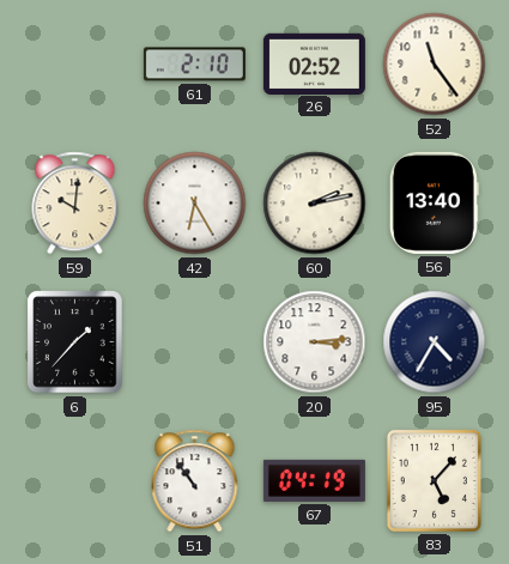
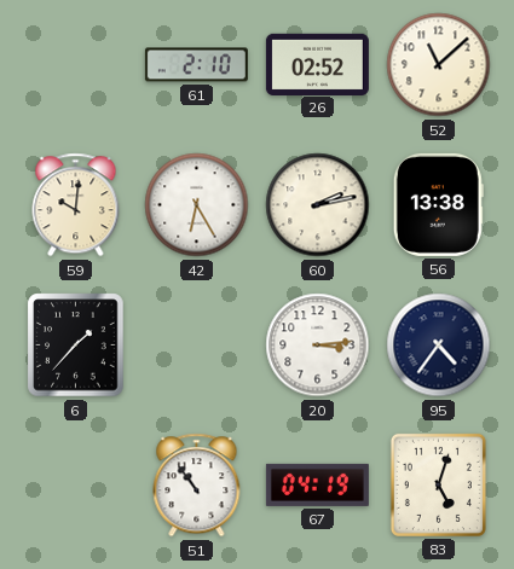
52: 11:24 -> 11:08
56: 13:40 -> 13:38
95: 4:35 -> 4:36
83: 5:07 -> 5:03
